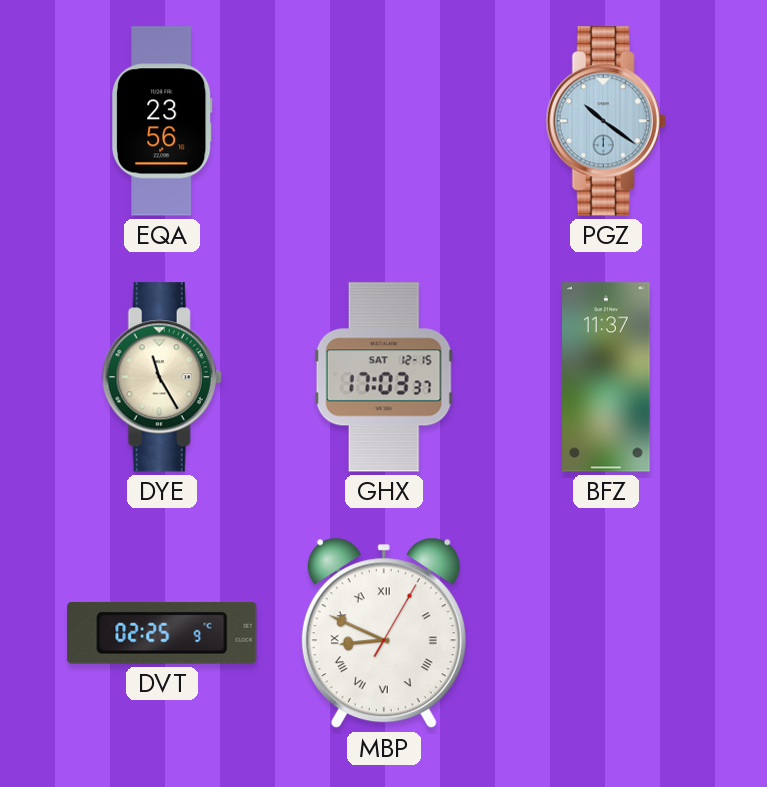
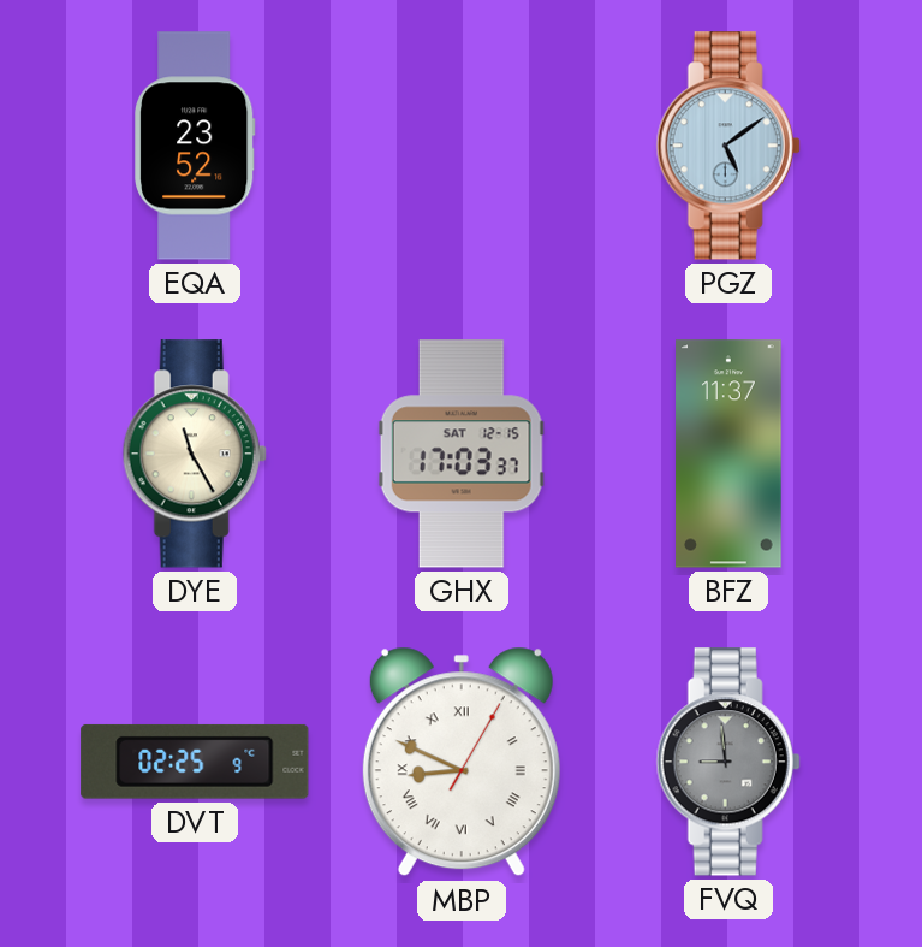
EQA: 23:56 -> 23:52
PGZ: 10:21 -> 5:09
FVQ: none -> 8:59
